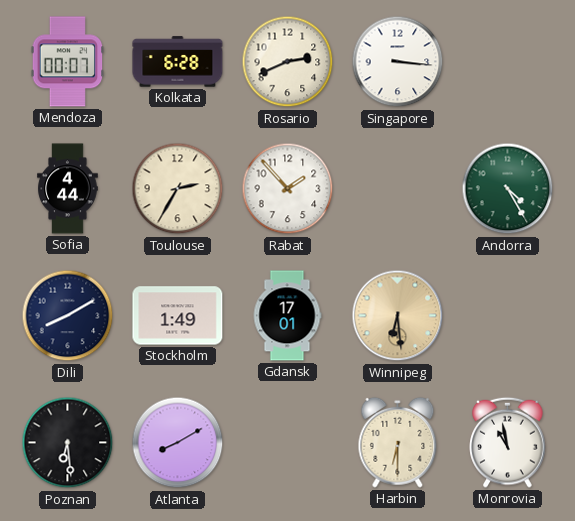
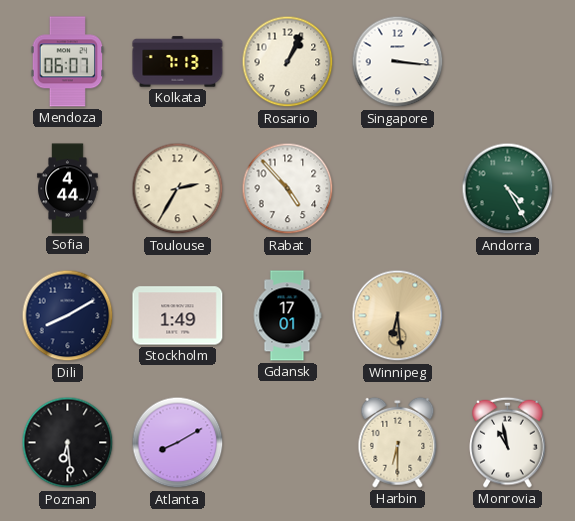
Mendoza: 00:07 -> 06:07
Kolkata: 6:28 -> 7:13
Rosario: 2:41 -> 1:04
Rabat: 1:53 -> 4:53
